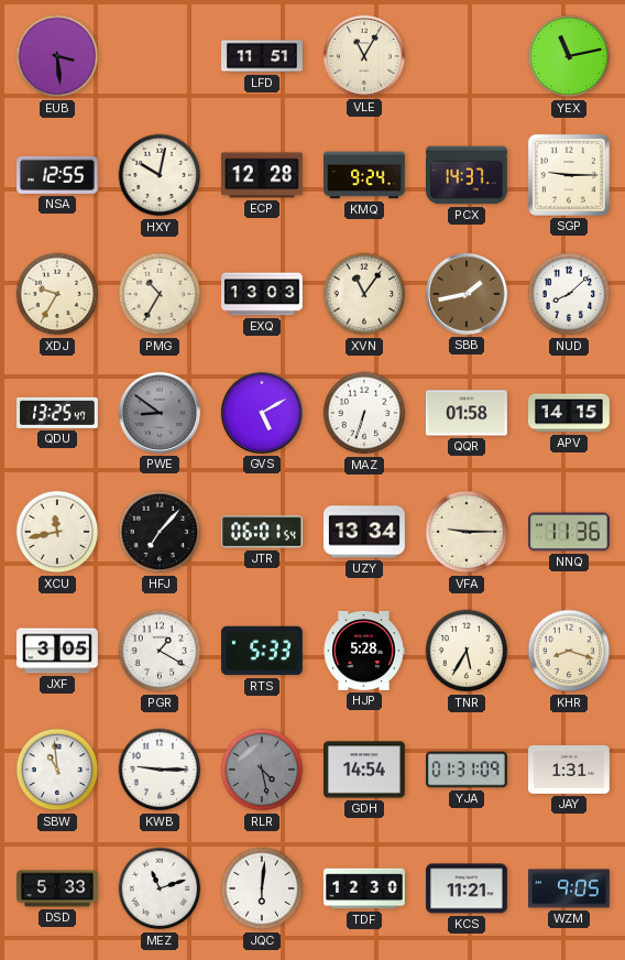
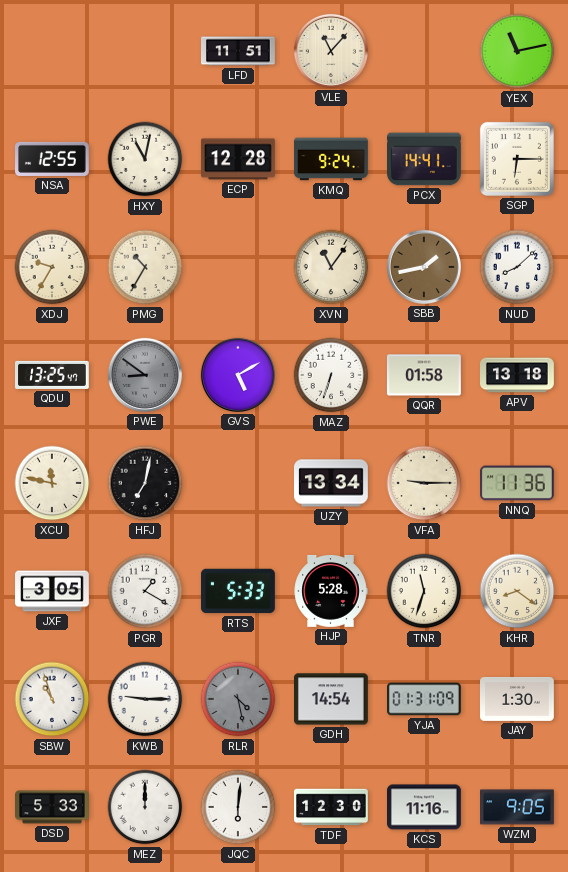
EUB: 3:29 -> none
VLE: 11:05 -> 11:07
HXY: 10:02 -> 11:02
PCX: 14:37 -> 14:41
SGP: 9:15 -> 6:15
EXQ: 13:03 -> none
APV: 14:15 -> 13:18
XCU: 11:43 -> 11:47
HFJ: 7:07 -> 7:02
JTR: 06:01 -> none
TNR: 5:35 -> 11:33
KHR: 8:18 -> 8:21
SBW: 10:59 -> 10:57
JAY: 1:31 -> 1:30
MEZ: 11:12 -> 12:00
KCS: 11:21 -> 11:16
